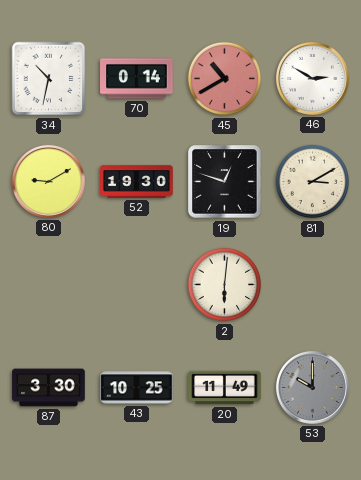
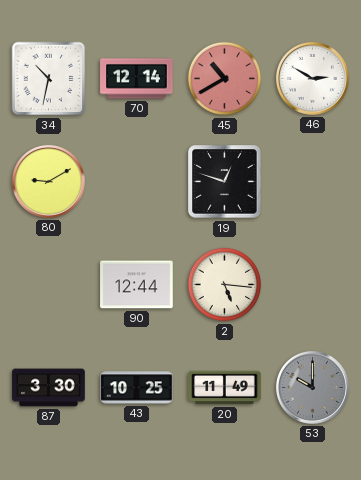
70: 0:14 -> 12:14
52: 19:30 -> none
81: 3:10 -> none
90: none -> 12:44
2: 6:01 -> 5:16
